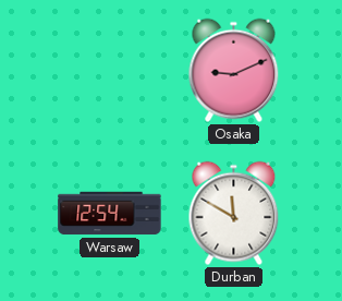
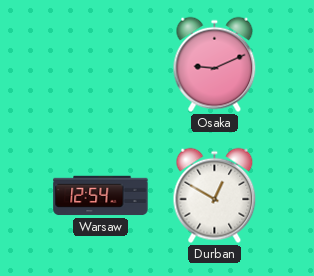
Durban: 11:50 -> 12:50
